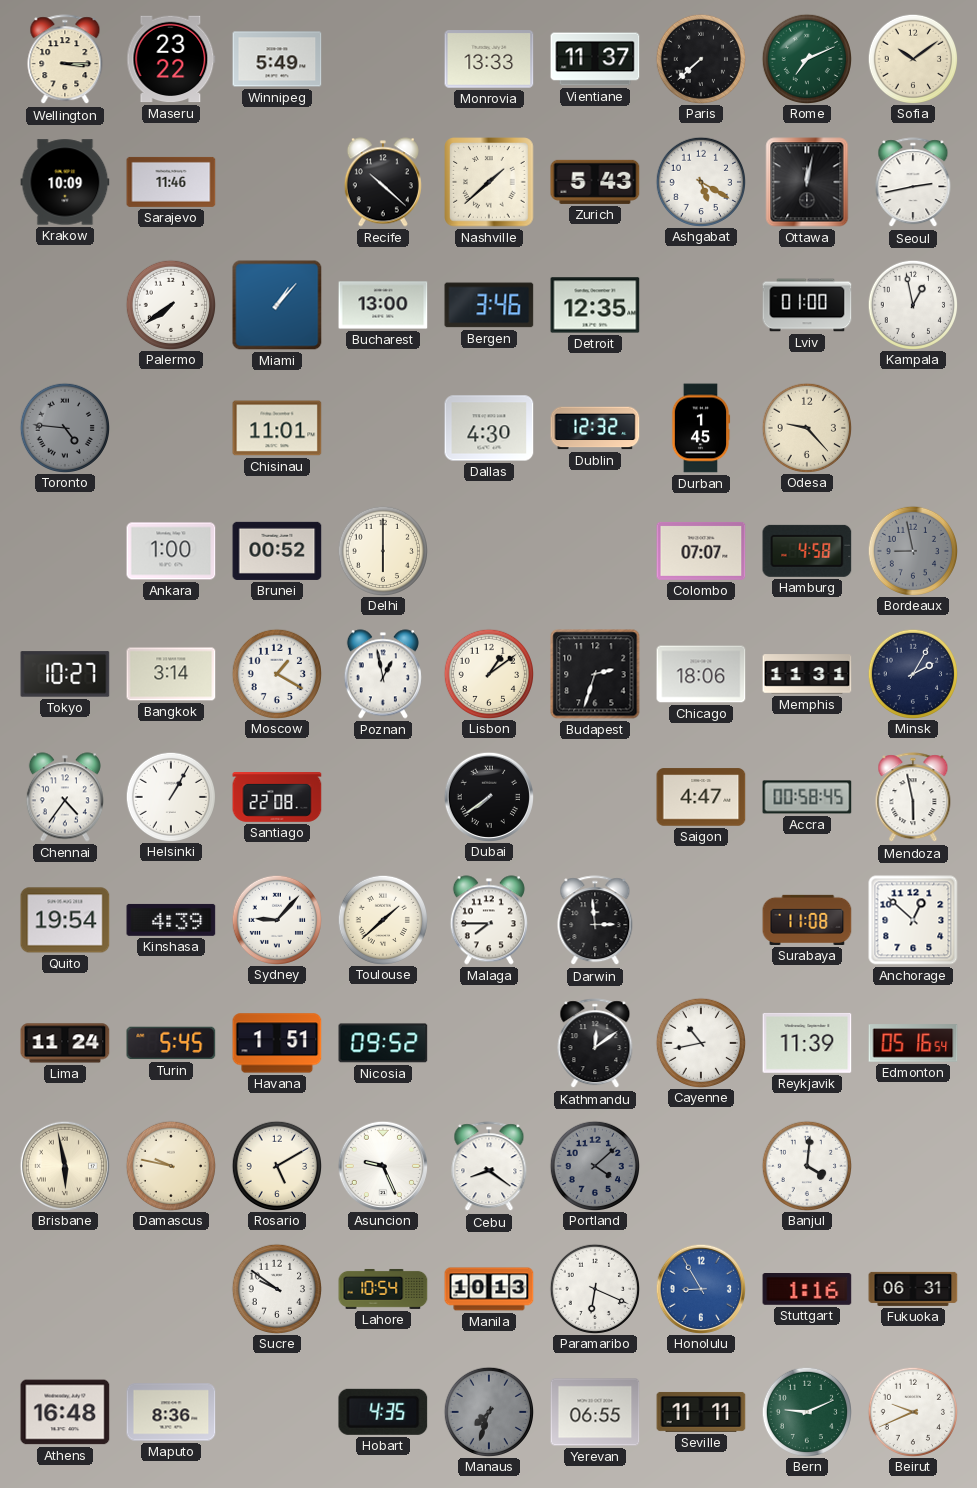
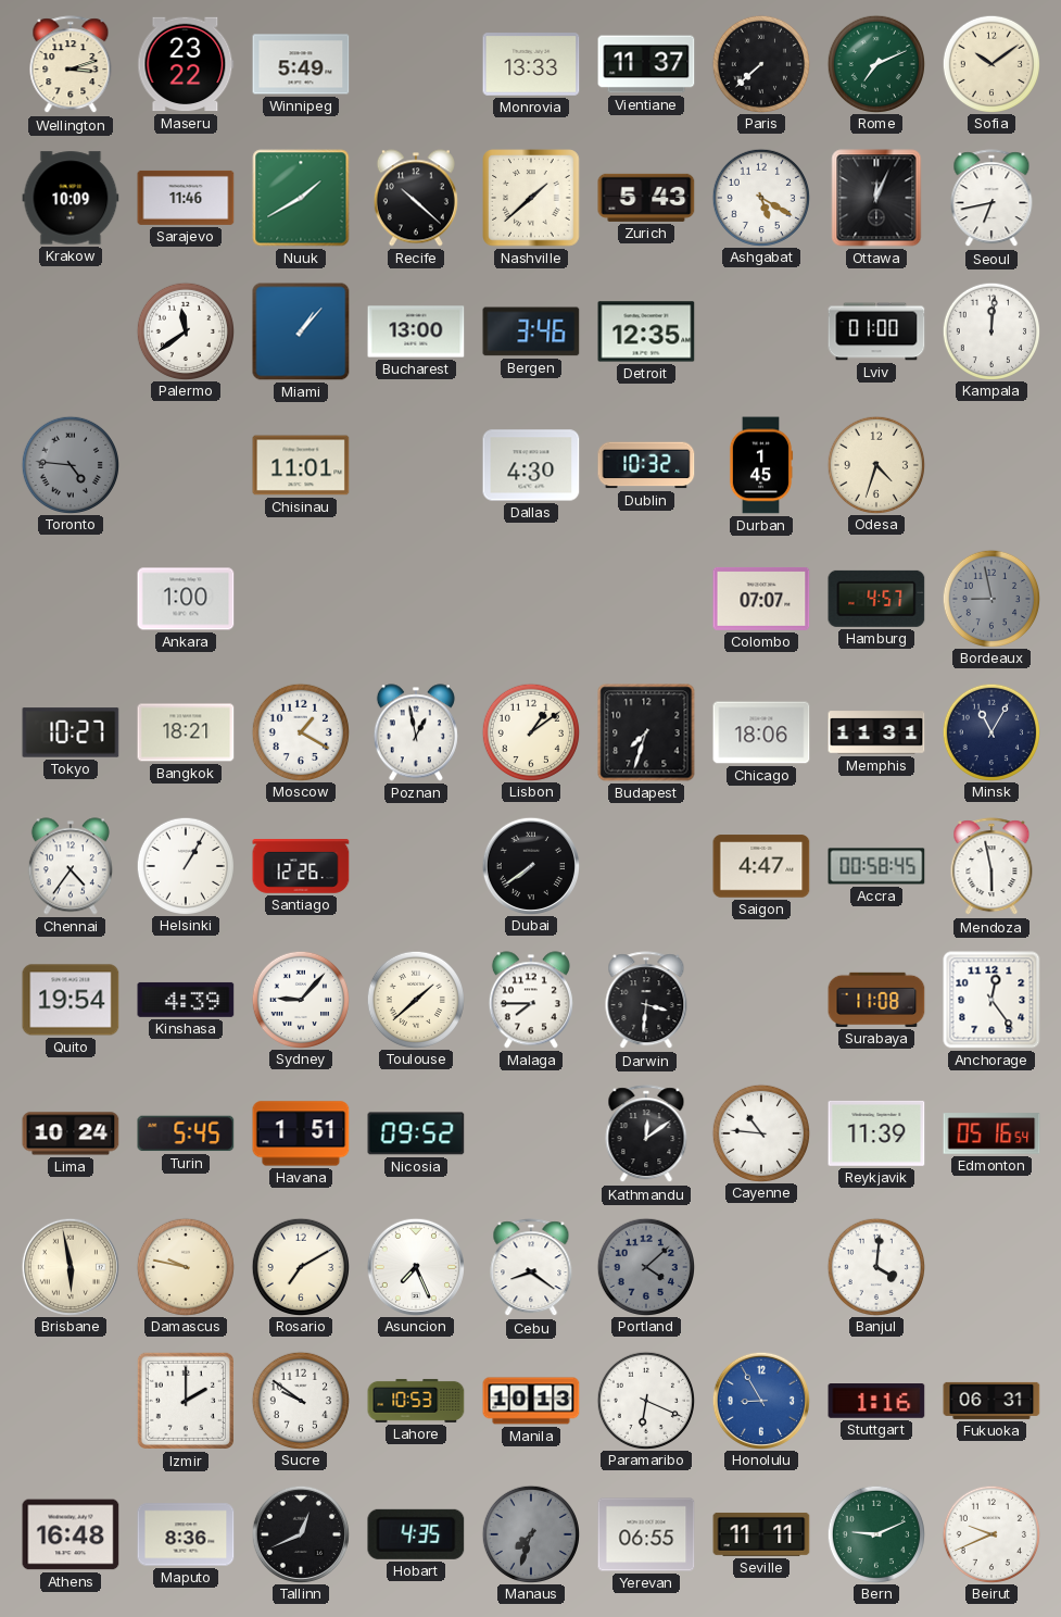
Wellington: 3:15 -> 3:12
Nuuk: none -> 1:40
Ottawa: 12:02 -> 12:04
Seoul: 2:43 -> 6:43
Palermo: 7:39 -> 11:39
Kampala: 12:58 -> 12:01
Dublin: 12:32 -> 10:32
Odesa: 9:23 -> 4:33
Brunei: 00:52 -> none
Delhi: 6:00 -> none
Hamburg: 4:58 -> 4:57
Bangkok: 3:14 -> 18:21
Budapest: 2:33 -> 7:33
Minsk: 2:05 -> 11:05
Santiago: 22:08 -> 12:26
Darwin: 2:59 -> 3:31
Anchorage: 12:52 -> 12:24
Lima: 11:24 -> 10:24
Cayenne: 10:43 -> 10:46
Rosario: 5:10 -> 7:10
Asuncion: 9:26 -> 7:26
Izmir: none -> 2:00
Lahore: 10:54 -> 10:53
Tallinn: none -> 12:41
